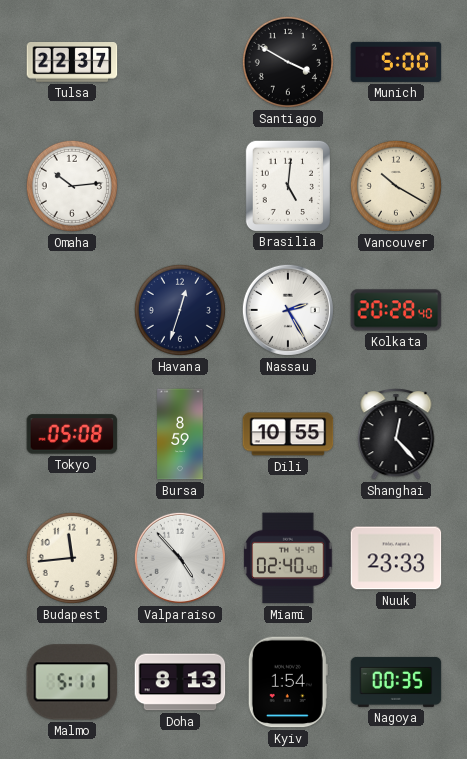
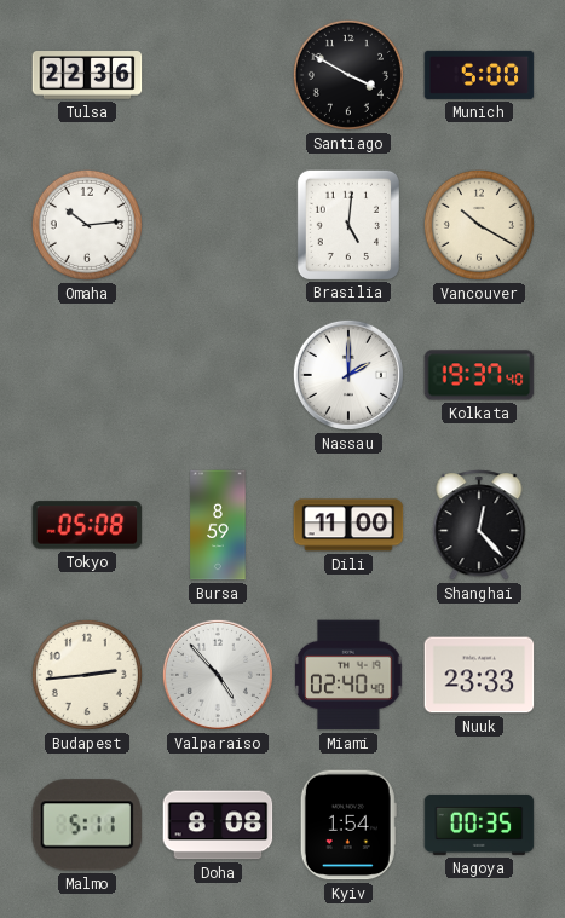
Tulsa: 22:37 -> 22:36
Havana: 12:33 -> none
Nassau: 2:25 -> 2:00
Kolkata: 20:28 -> 19:37
Dili: 10:55 -> 11:00
Budapest: 11:44 -> 2:44
Doha: 8:13 -> 8:08
